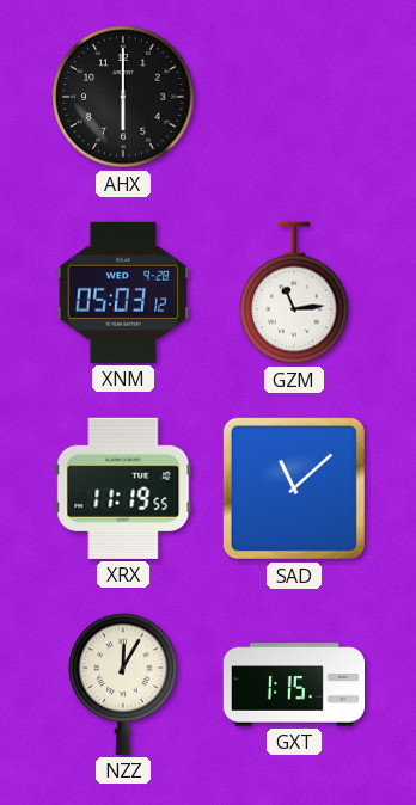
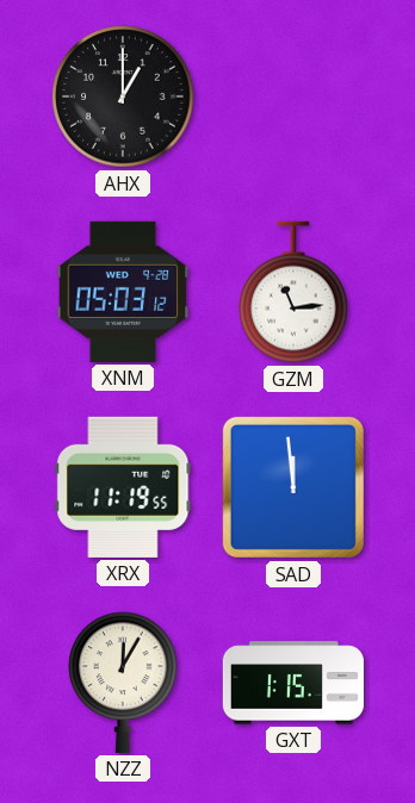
AHX: 6:00 -> 1:00
SAD: 11:08 -> 11:59
